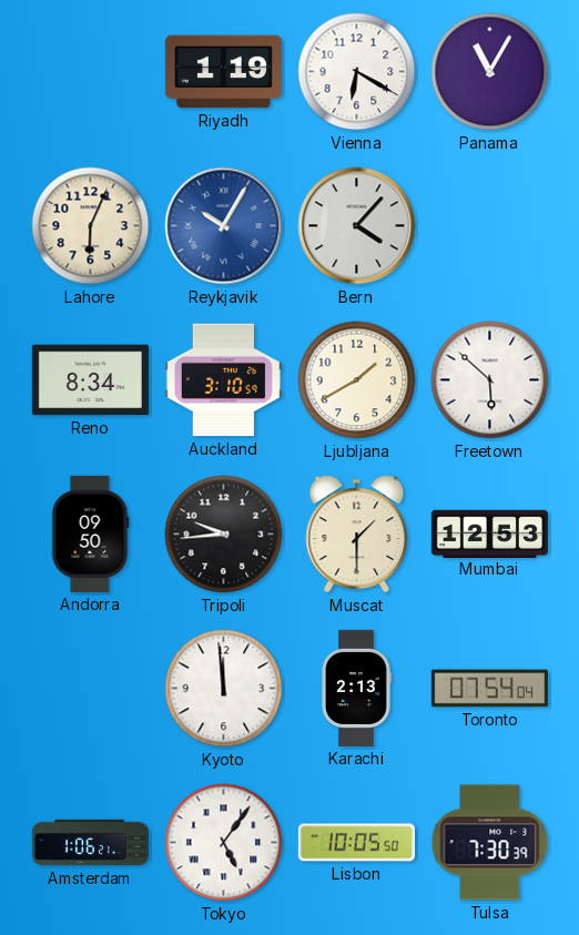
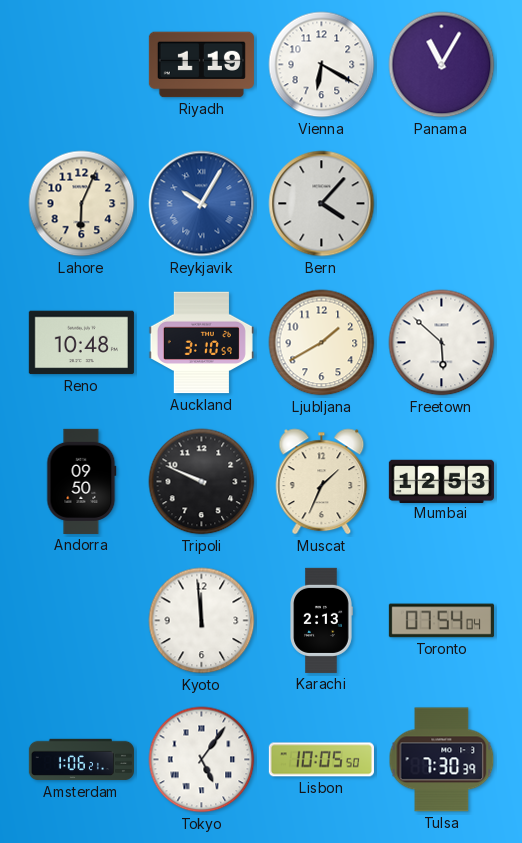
Reno: 8:34 -> 10:48
Tripoli: 9:44 -> 9:49
Muscat: 1:30 -> 1:34
